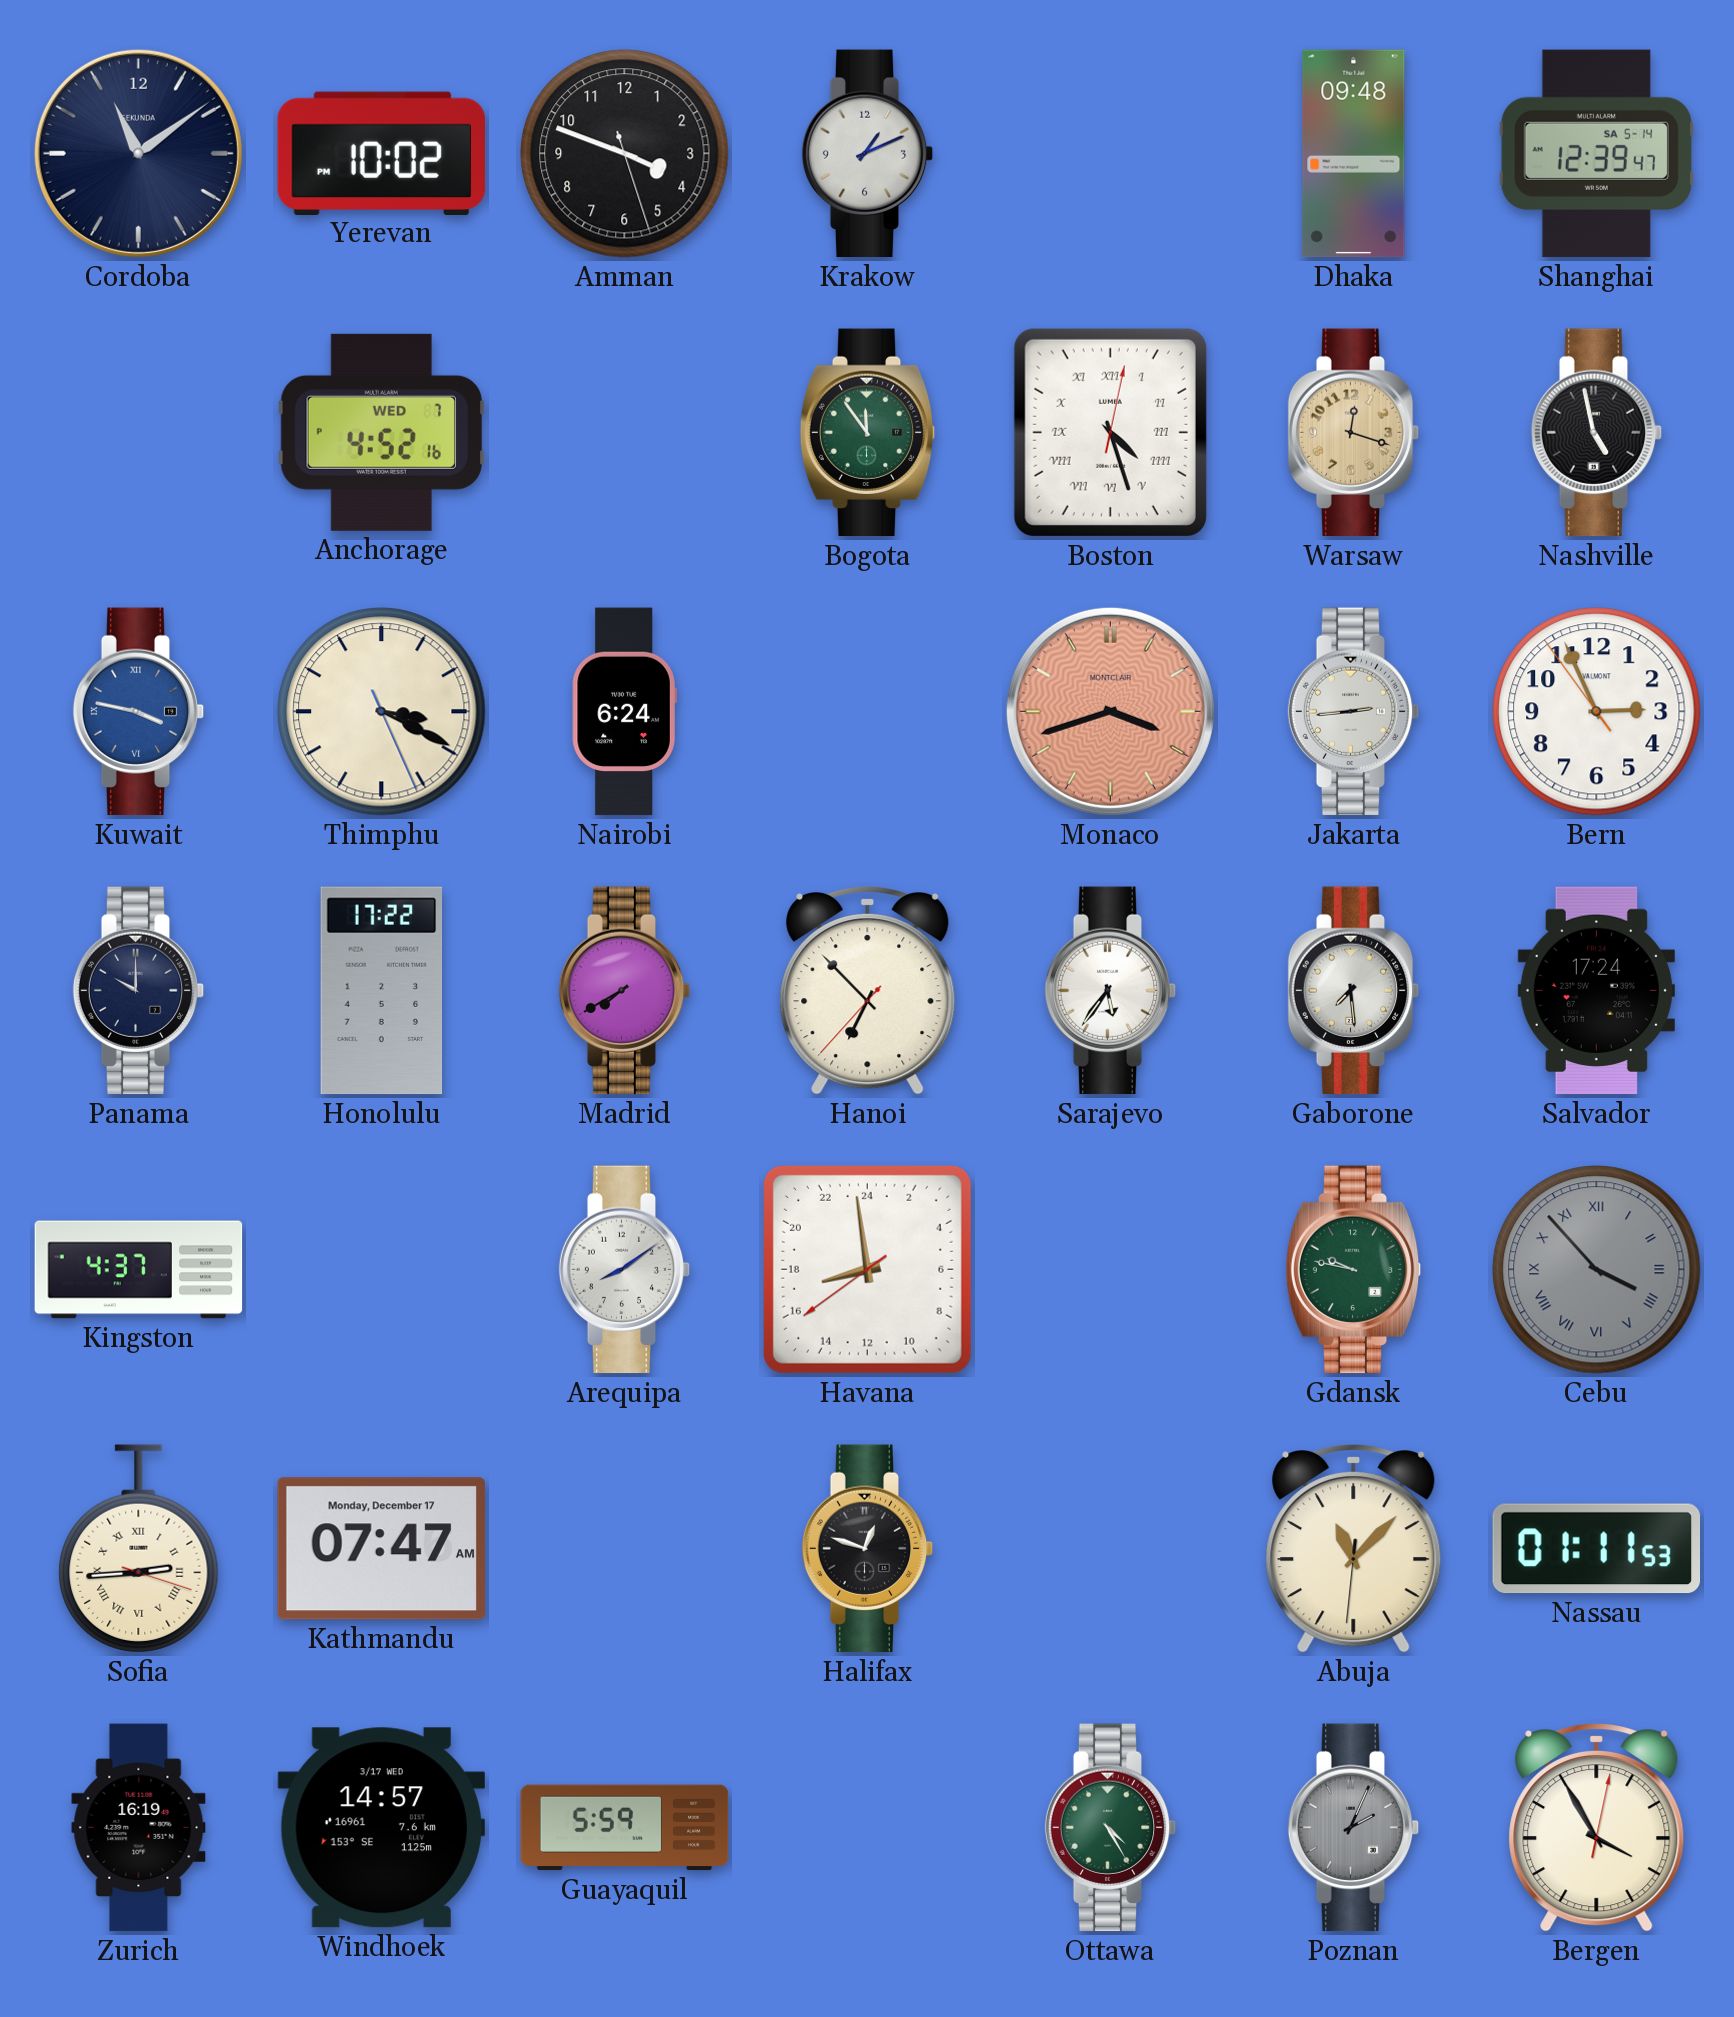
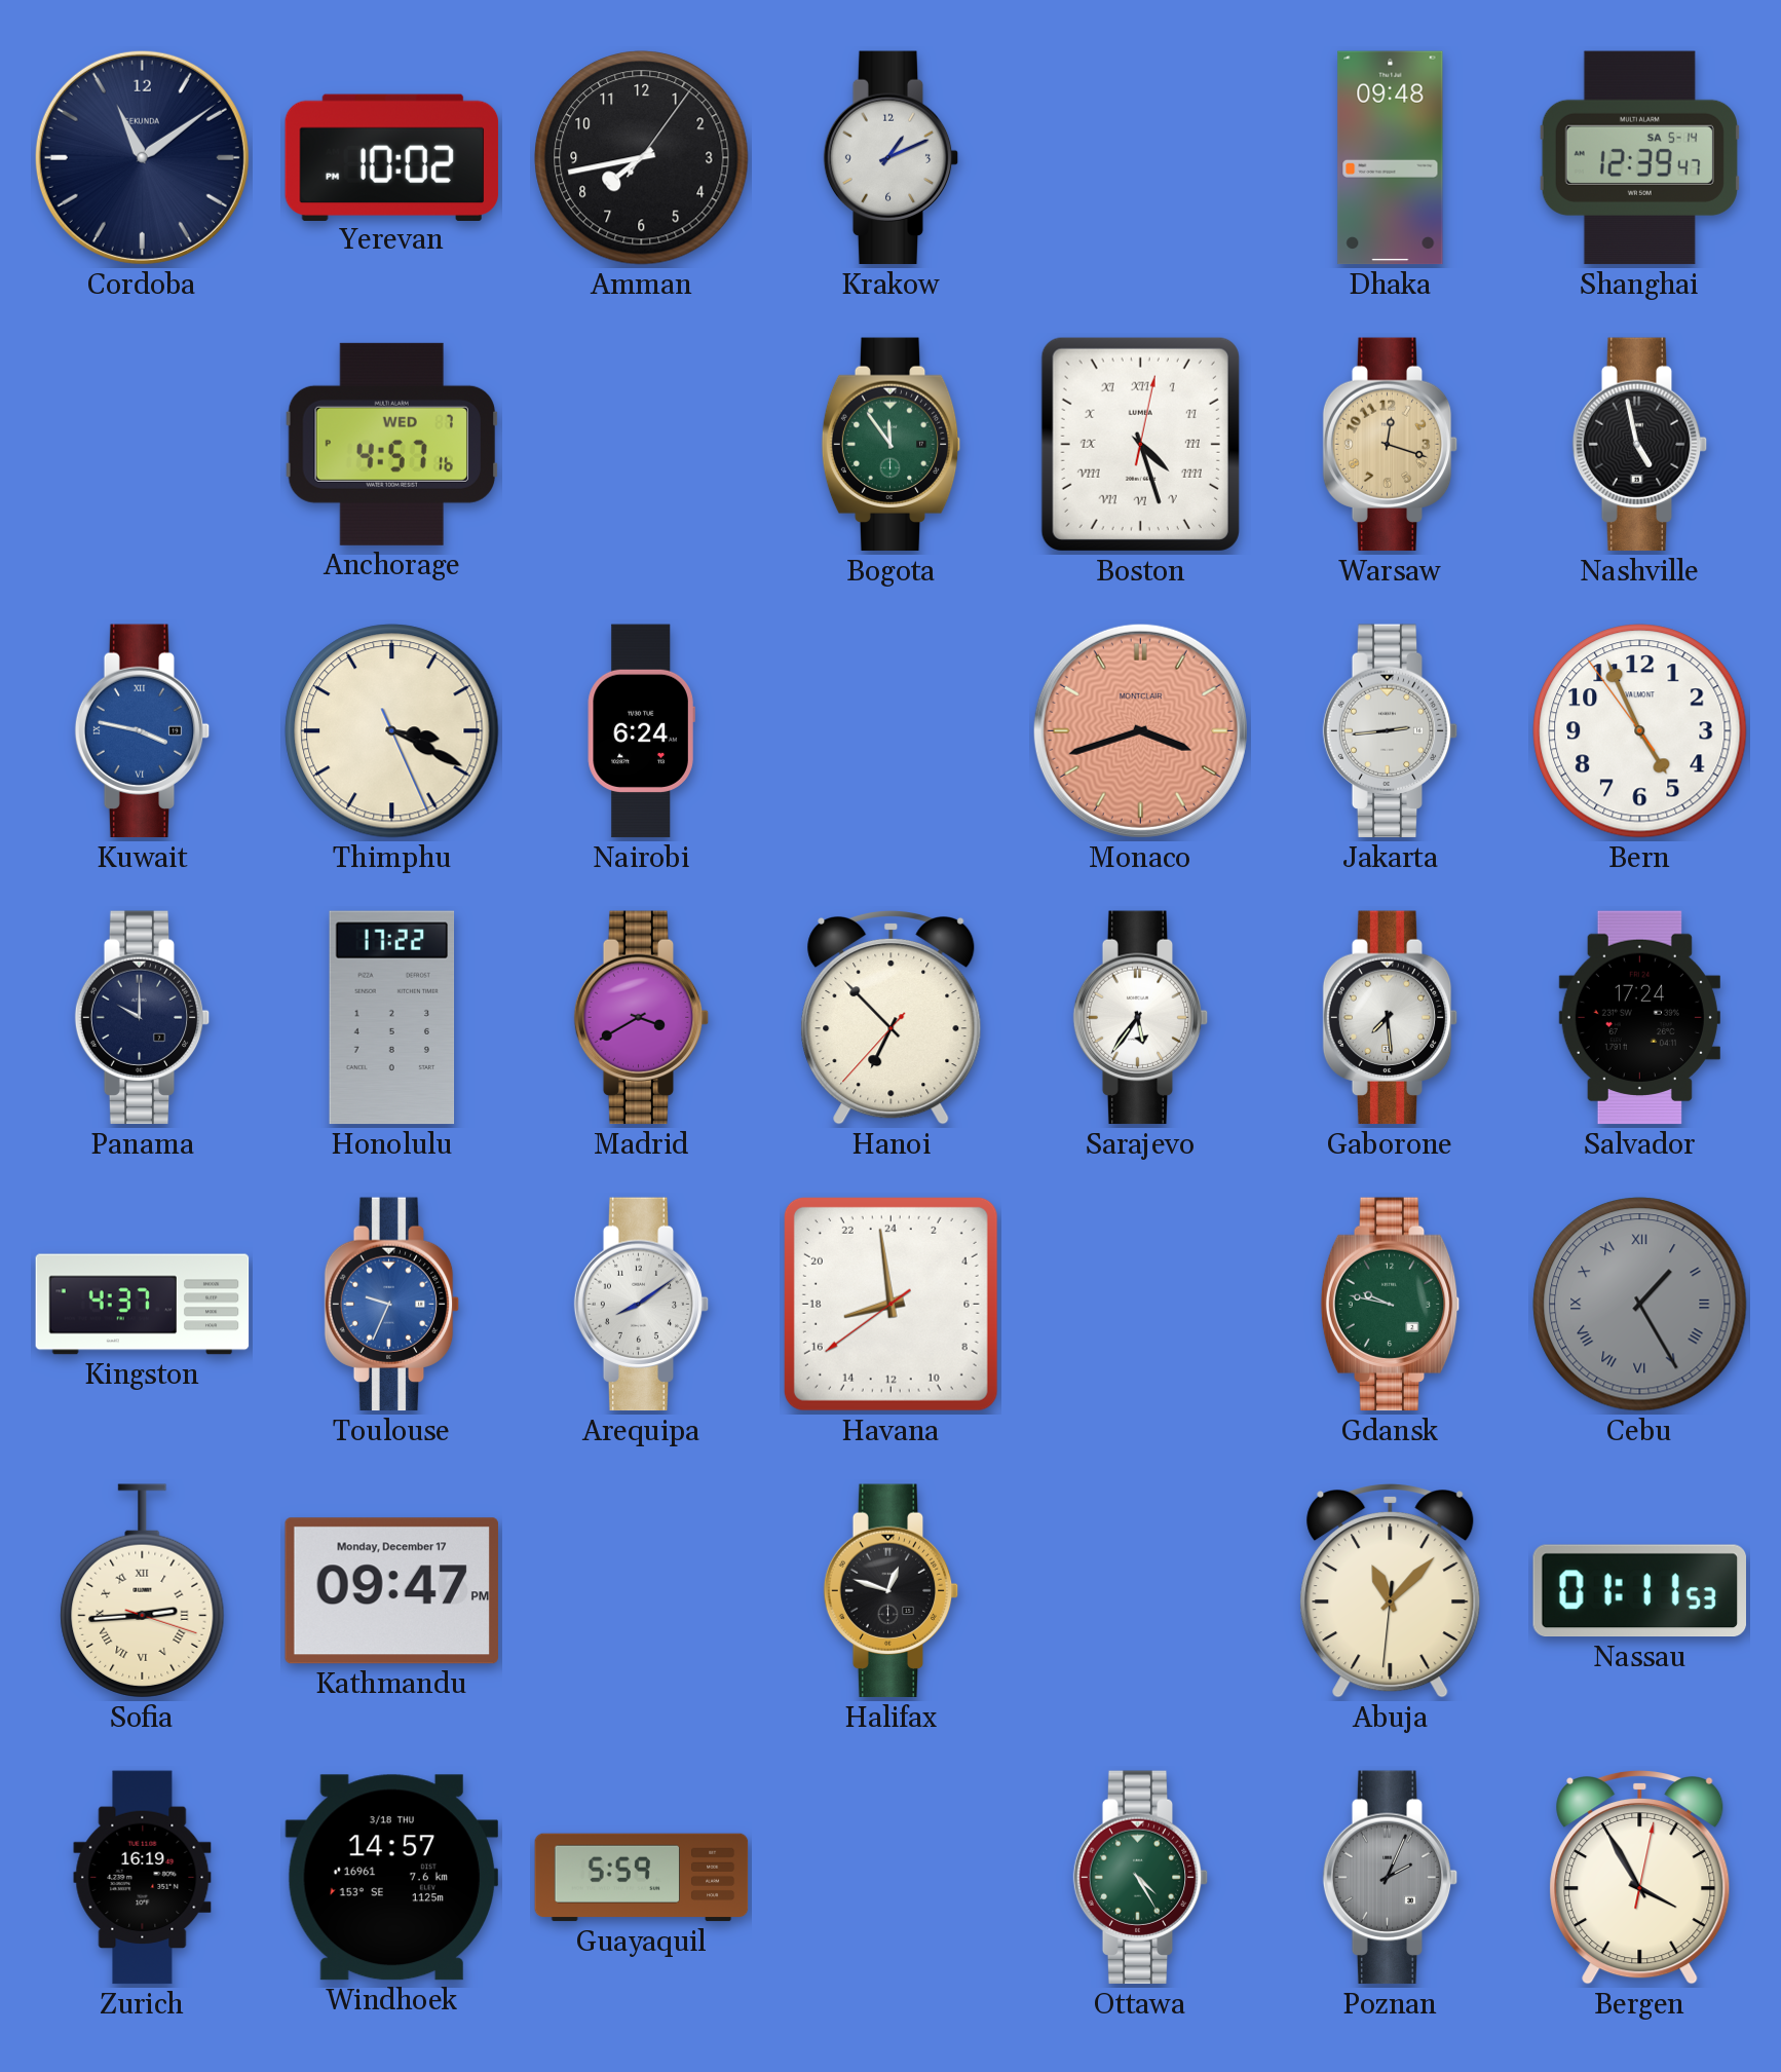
Amman: 3:48 -> 7:43
Anchorage: 4:52 -> 4:57
Bern: 2:55 -> 4:55
Madrid: 7:40 -> 3:40
Toulouse: none -> 9:34
Cebu: 3:53 -> 1:25
Kathmandu: 07:47 -> 09:47
Windhoek date: 3/17 WED -> 3/18 THU
